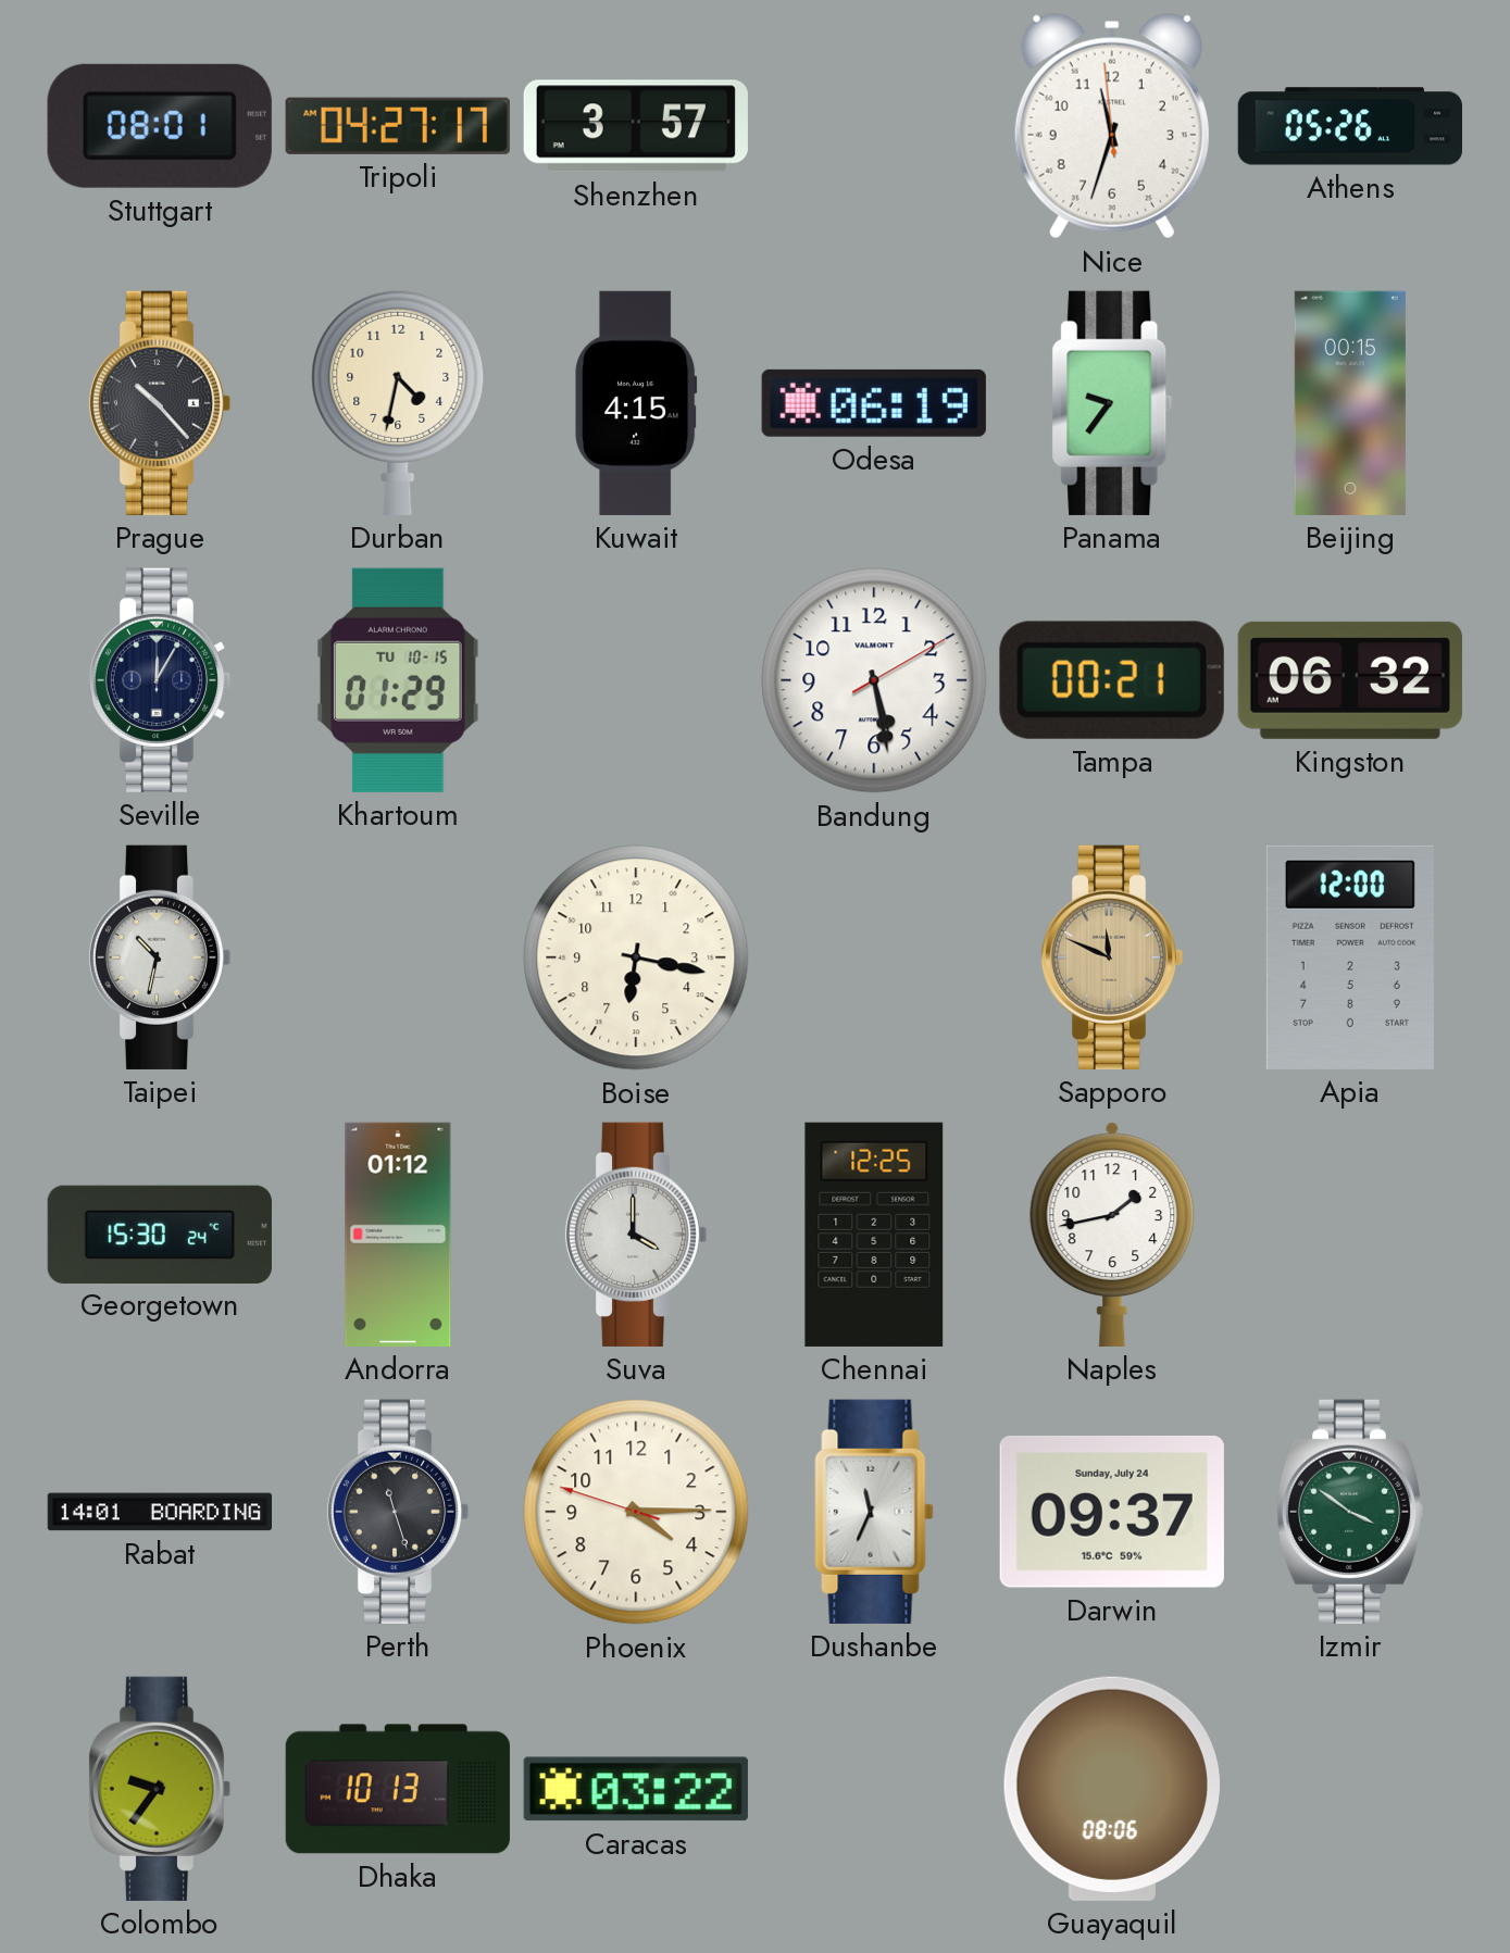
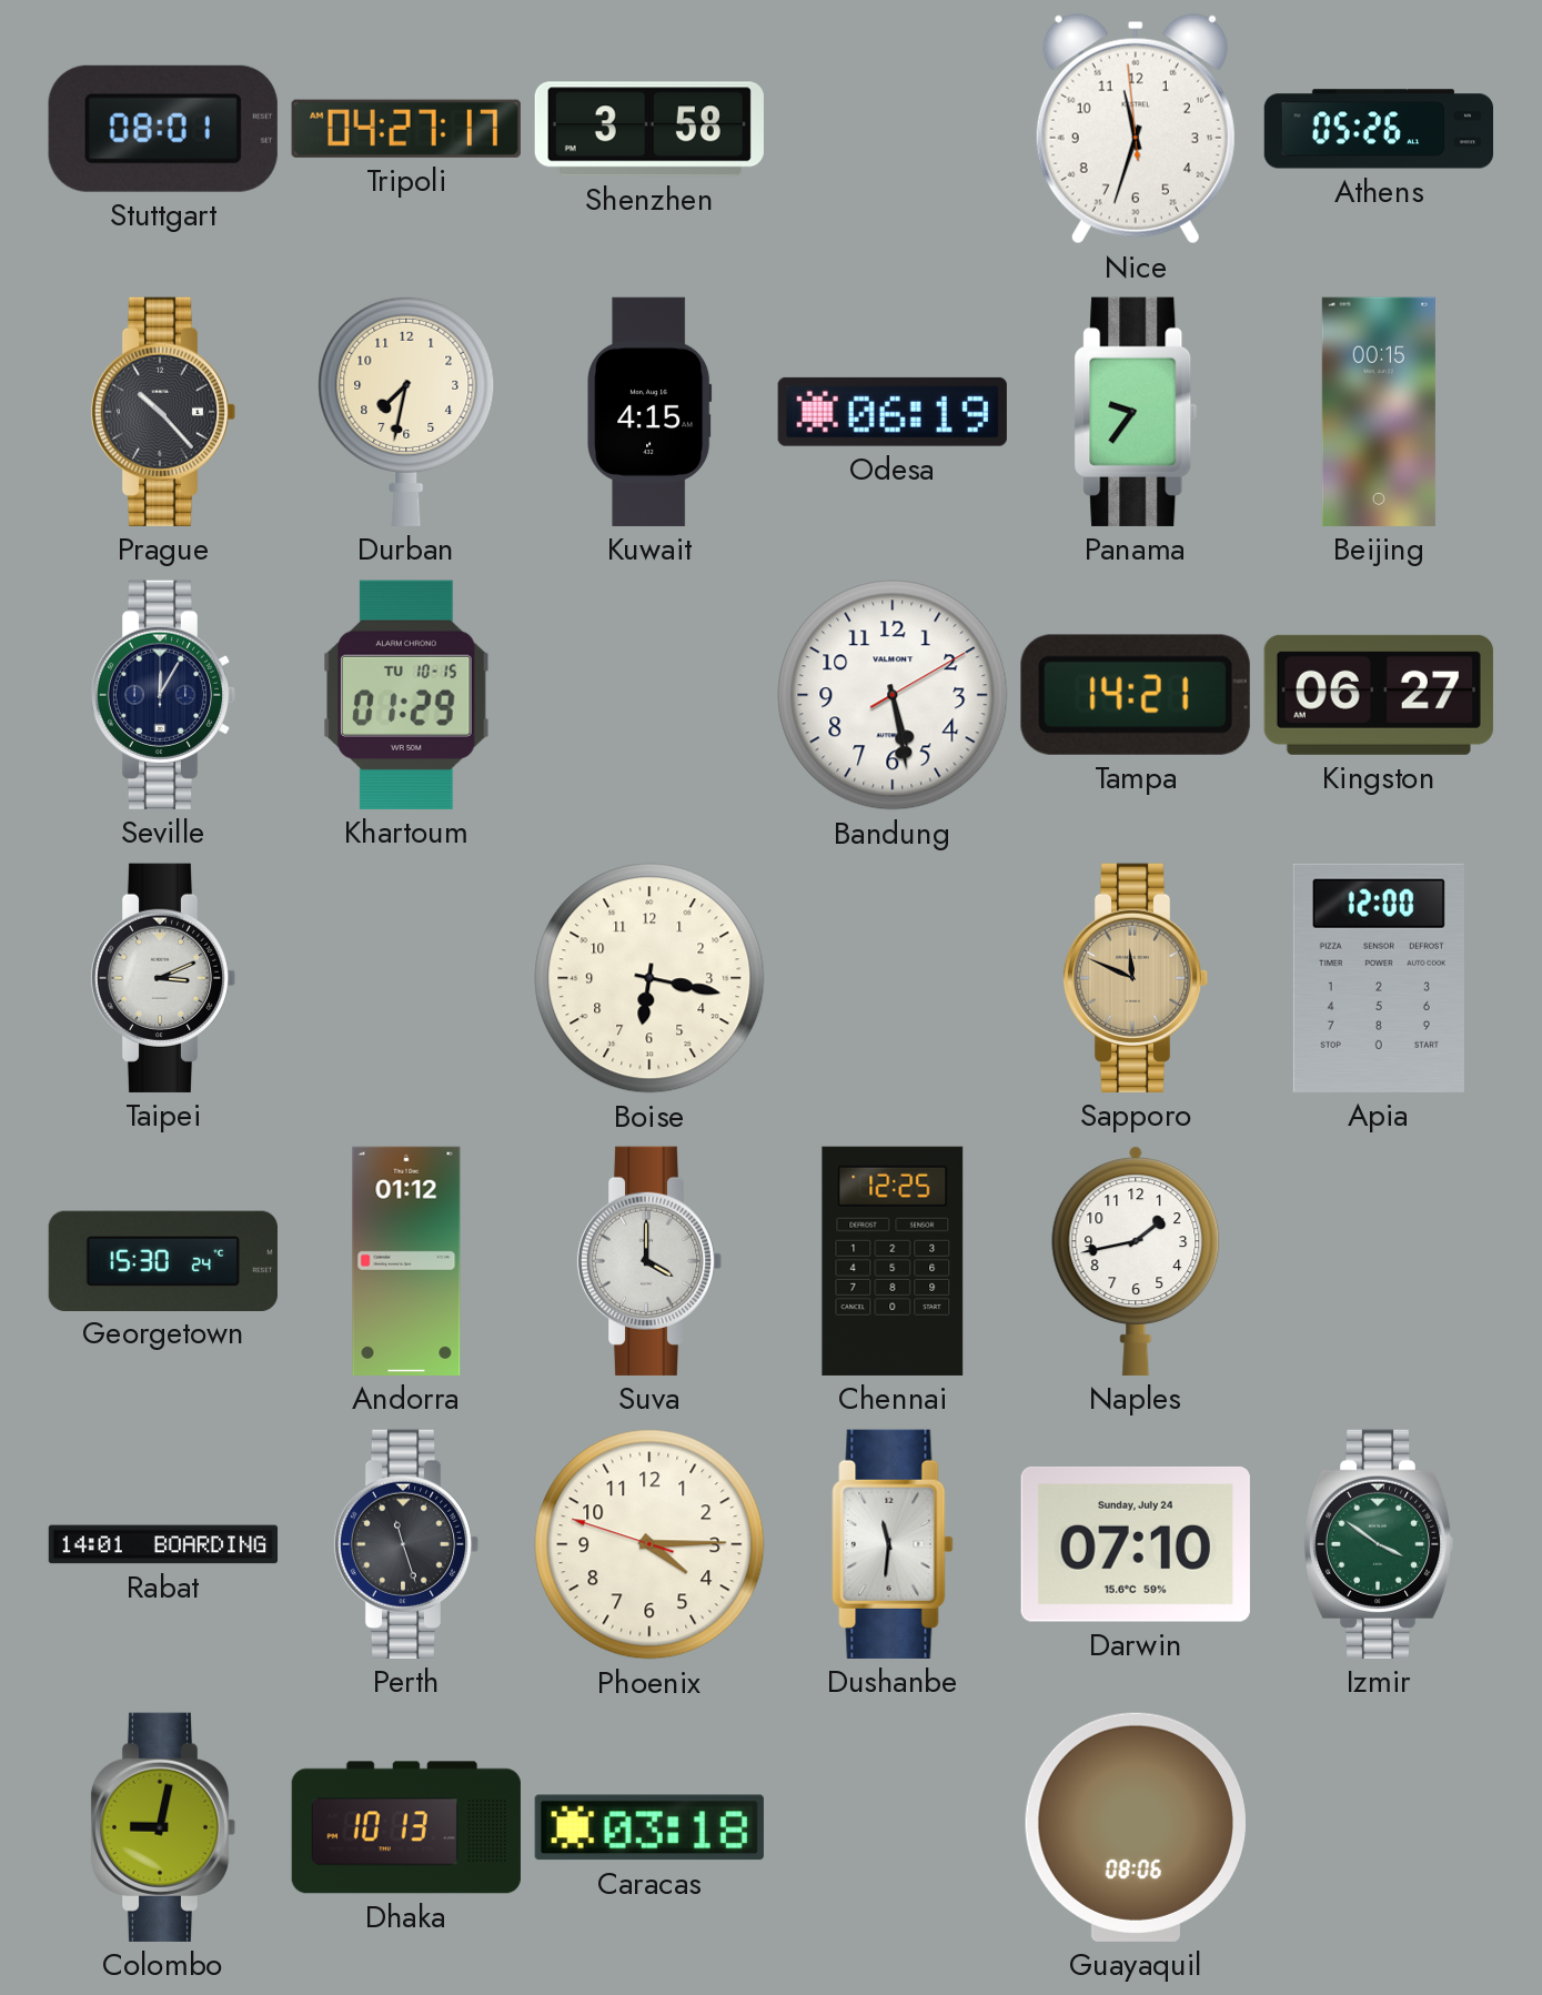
Shenzhen: 3:57 -> 3:58
Durban: 4:32 -> 7:32
Tampa: 00:21 -> 14:21
Kingston: 06:32 -> 06:27
Taipei: 10:32 -> 3:11
Dushanbe: 11:34 -> 11:31
Darwin: 09:37 -> 07:10
Colombo: 9:36 -> 9:02
Caracas: 03:22 -> 03:18
